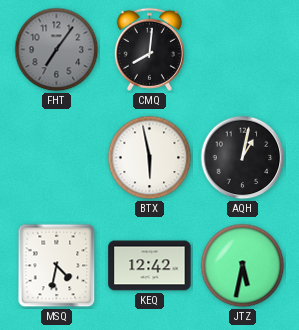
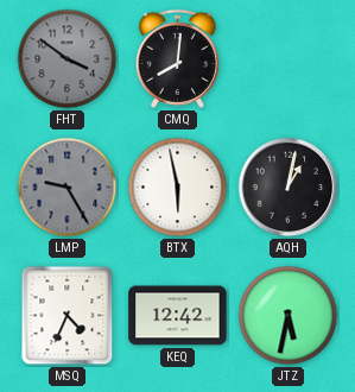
FHT: 7:06 -> 3:51
LMP: none -> 9:25
MSQ: 4:32 -> 4:34
